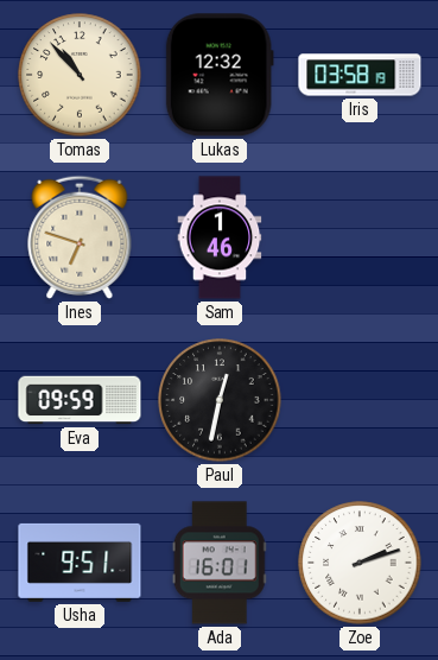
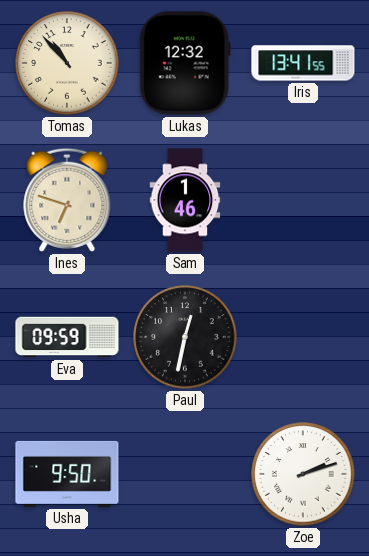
Iris: 03:58 -> 13:41
Usha: 9:51 -> 9:50
Ada: 16:01 -> none
